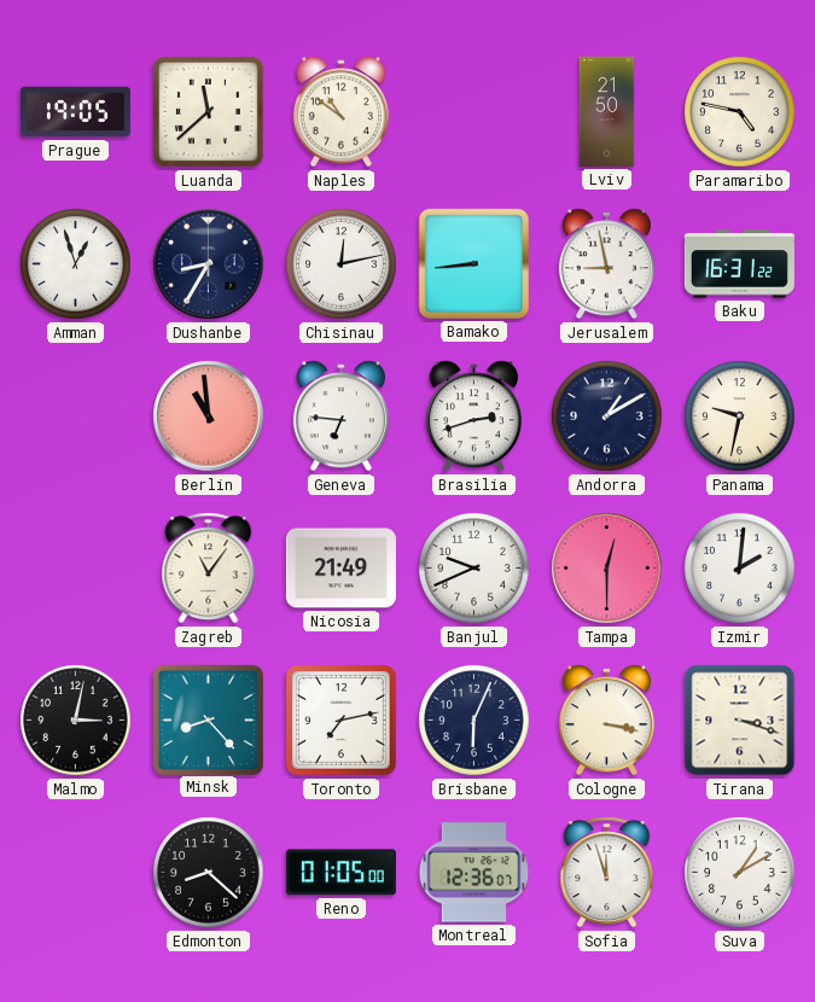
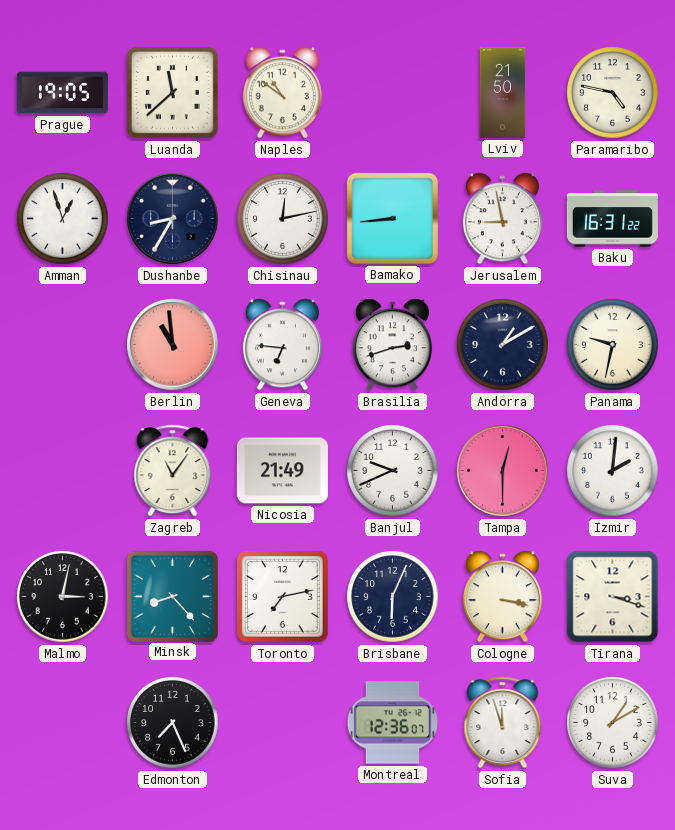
Edmonton: 8:22 -> 7:26
Reno: 01:05 -> none
